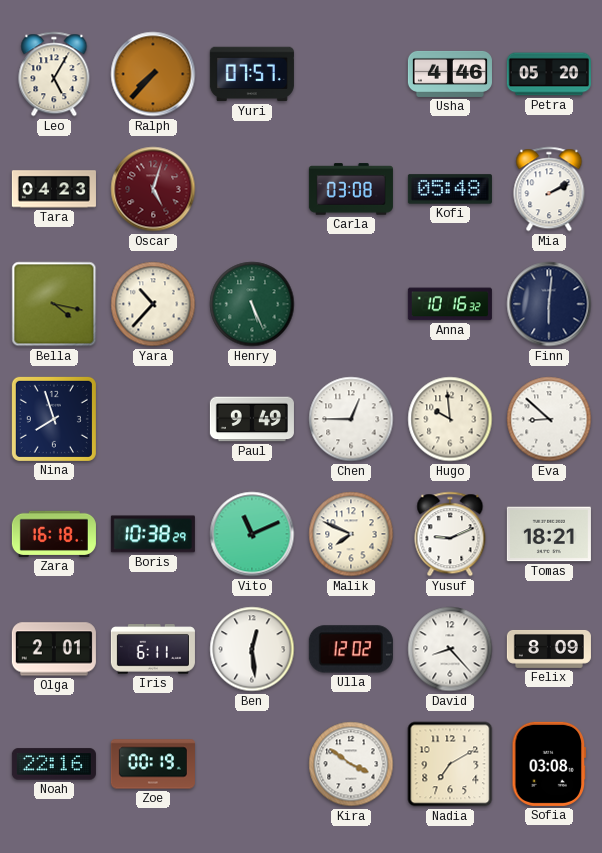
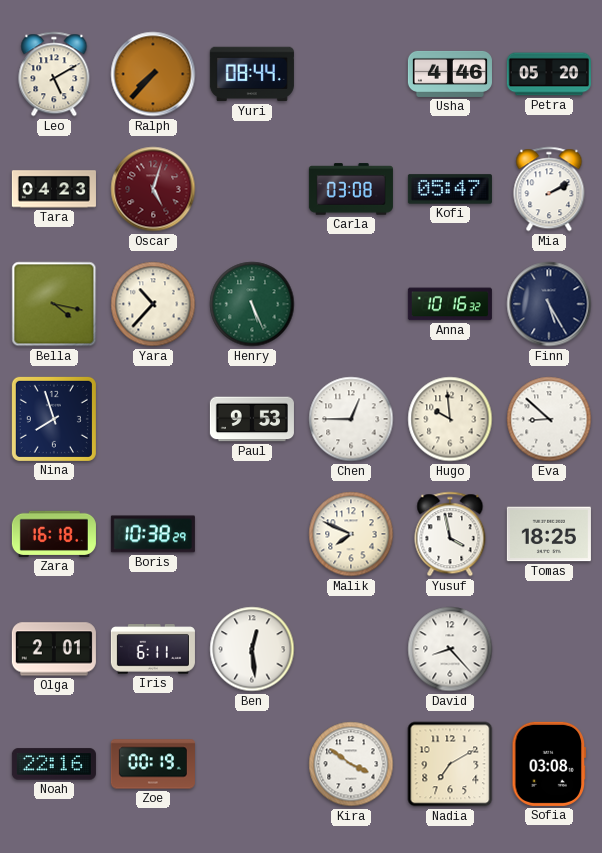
Leo: 5:05 -> 5:10
Yuri: 07:57 -> 08:44
Kofi: 05:48 -> 05:47
Finn: 6:01 -> 5:25
Paul: 9:49 -> 9:53
Vito: 11:11 -> none
Yusuf: 9:11 -> 3:58
Tomas: 18:21 -> 18:25
Ulla: 12:02 -> none
Felix: 8:09 -> none
